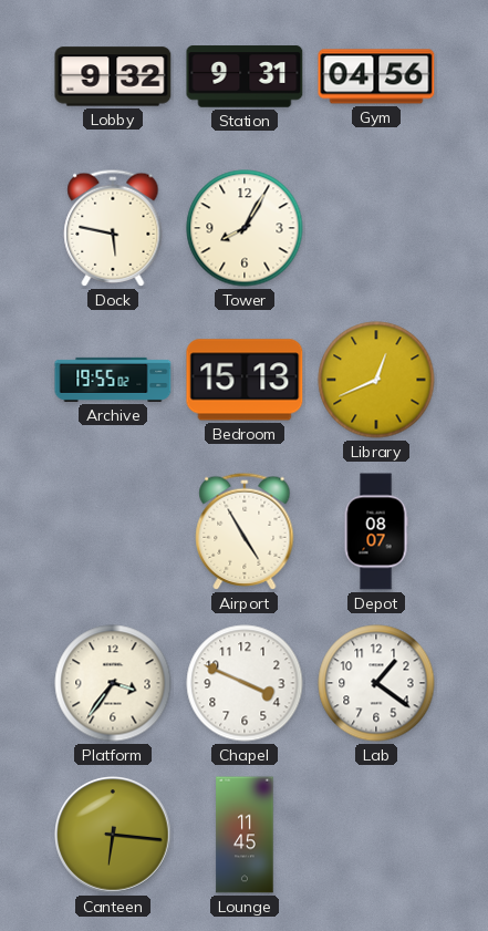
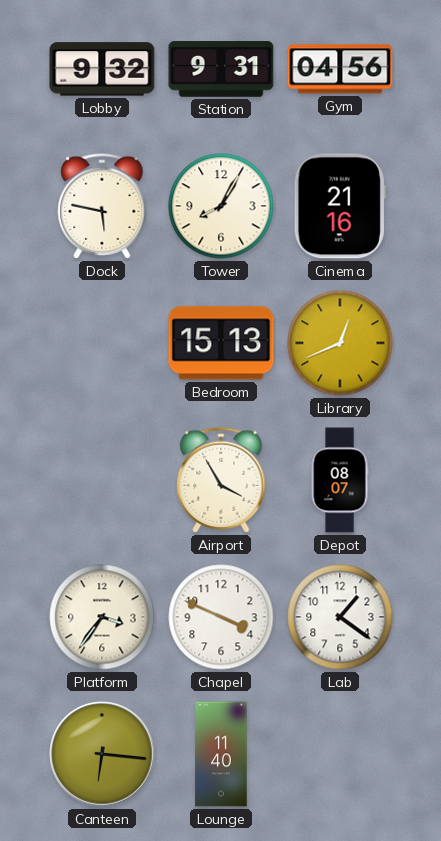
Cinema: none -> 21:16
Archive: 19:55 -> none
Airport: 4:55 -> 3:55
Lounge: 11:45 -> 11:40
